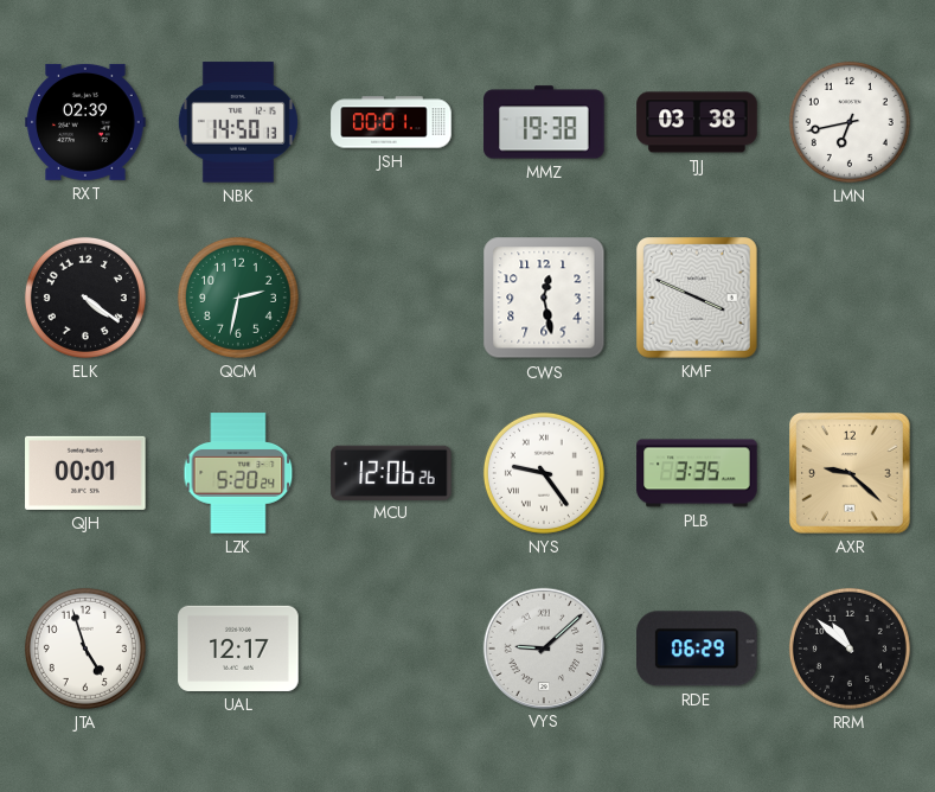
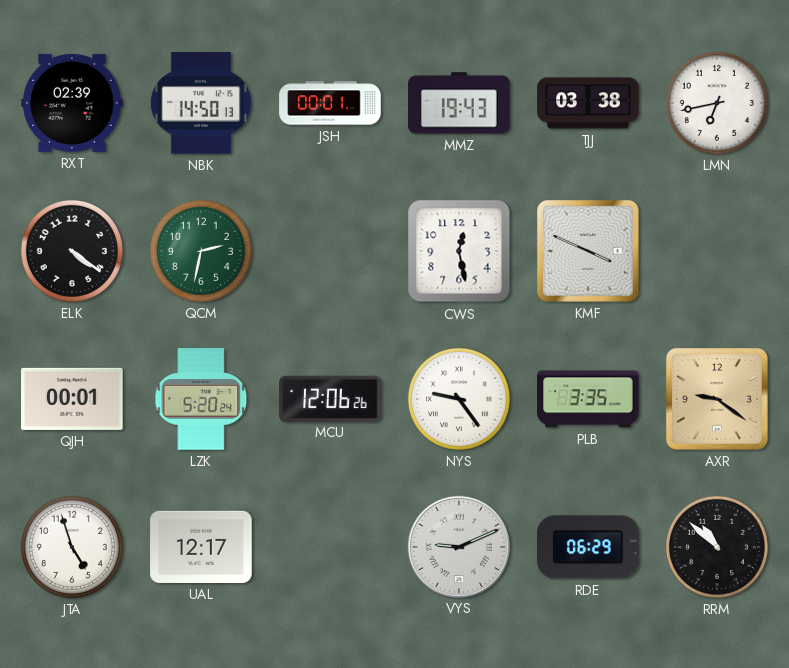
MMZ: 19:38 -> 19:43
AXR: 9:22 -> 9:21
VYS: 9:08 -> 9:11
